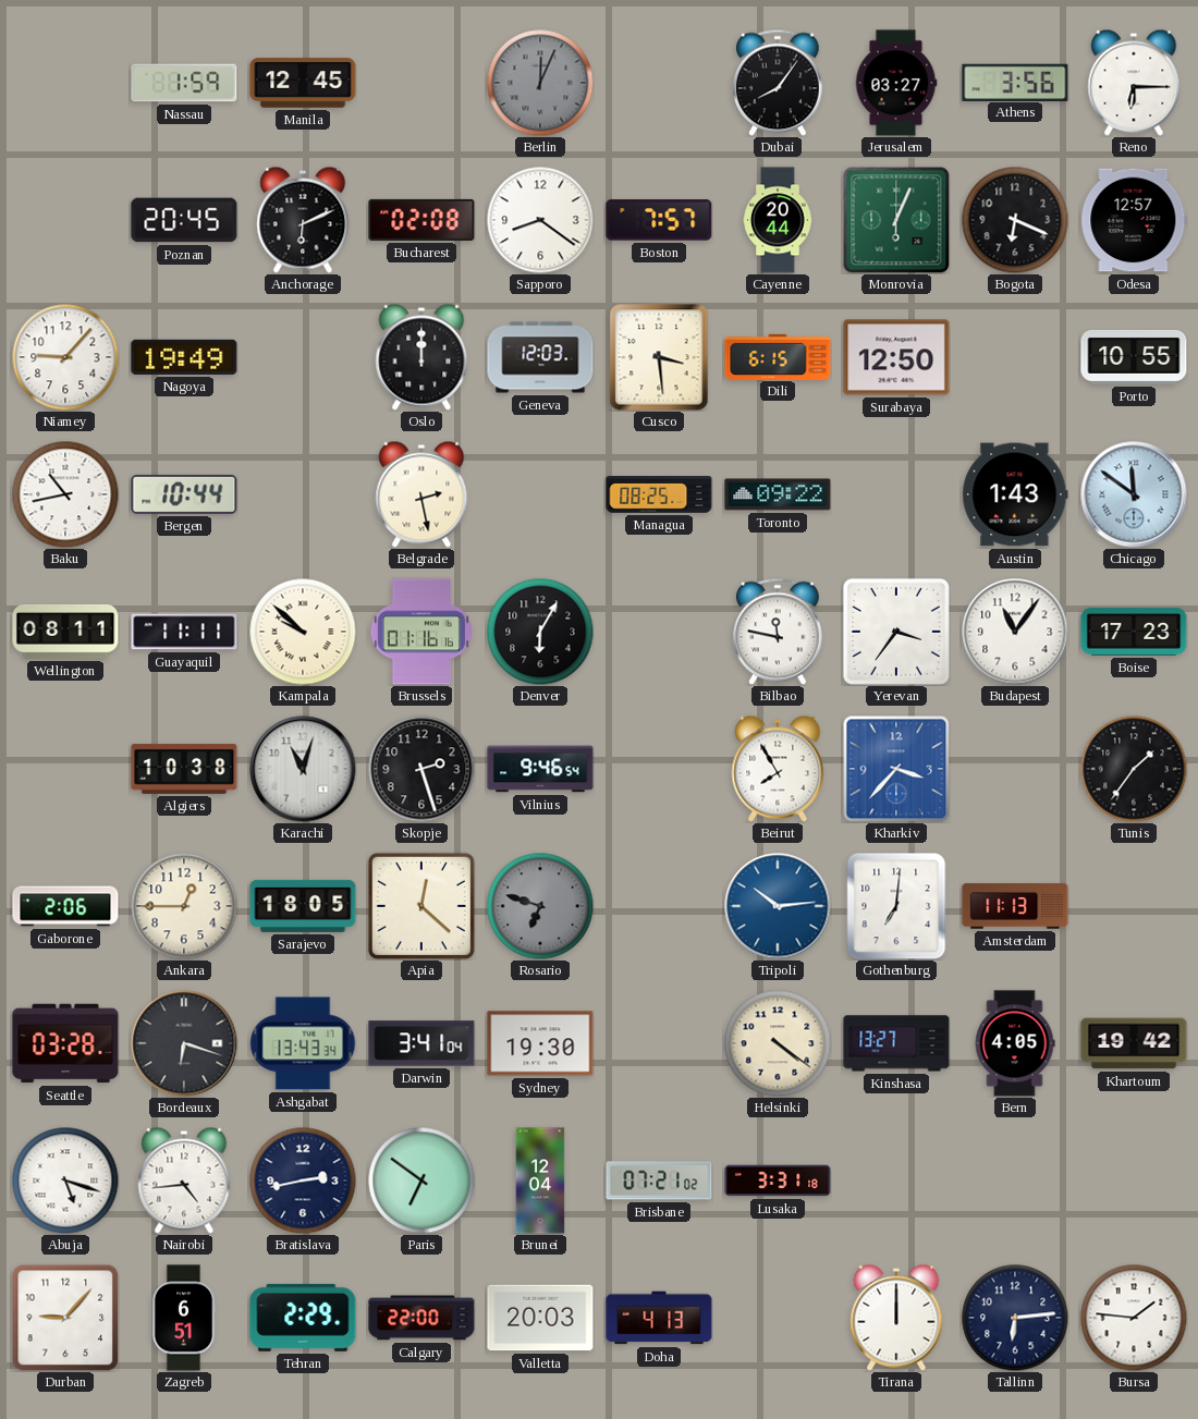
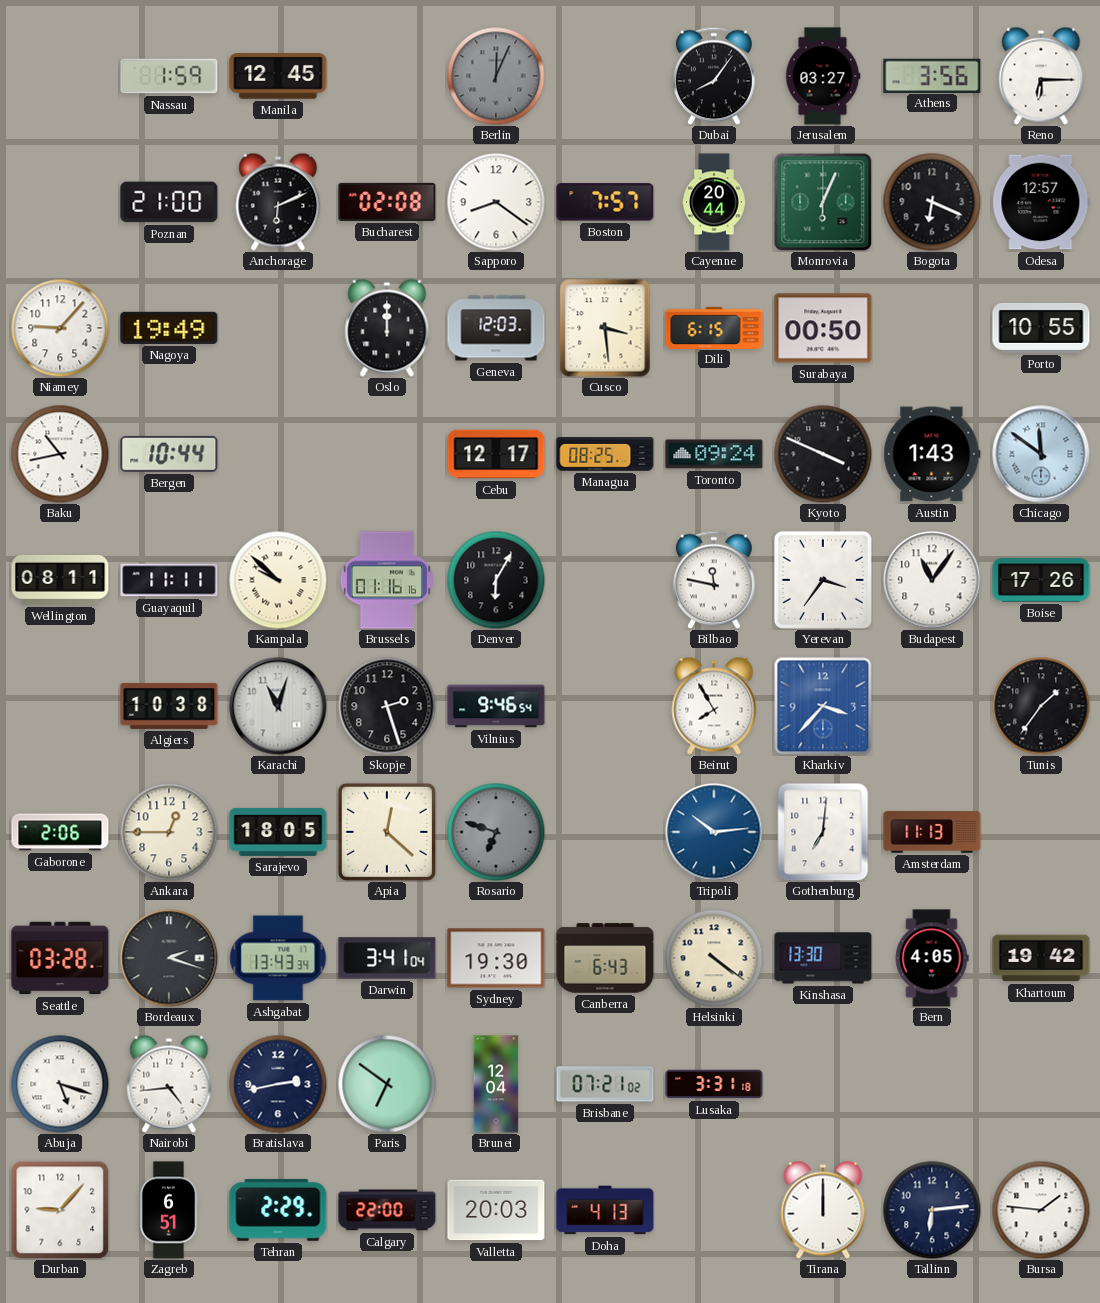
Poznan: 20:45 -> 21:00
Surabaya: 12:50 -> 00:50
Belgrade: 2:28 -> none
Cebu: none -> 12:17
Toronto: 09:22 -> 09:24
Kyoto: none -> 3:49
Boise: 17:23 -> 17:26
Bordeaux: 6:18 -> 2:18
Canberra: none -> 6:43
Kinshasa: 13:27 -> 13:30
